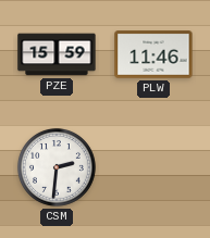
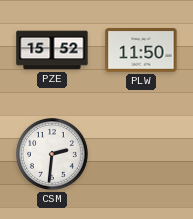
PZE: 15:59 -> 15:52
PLW: 11:46 -> 11:50
